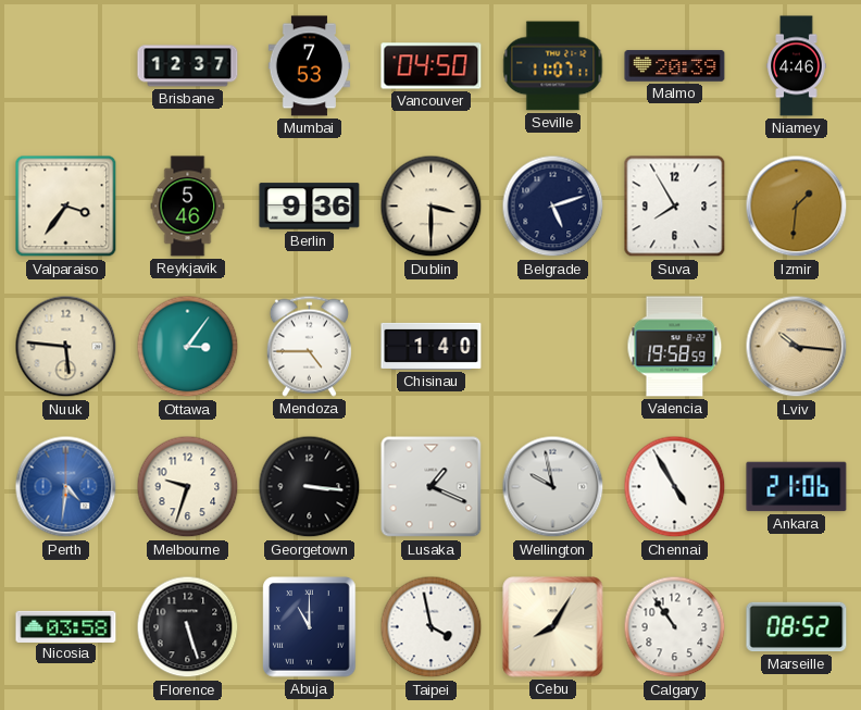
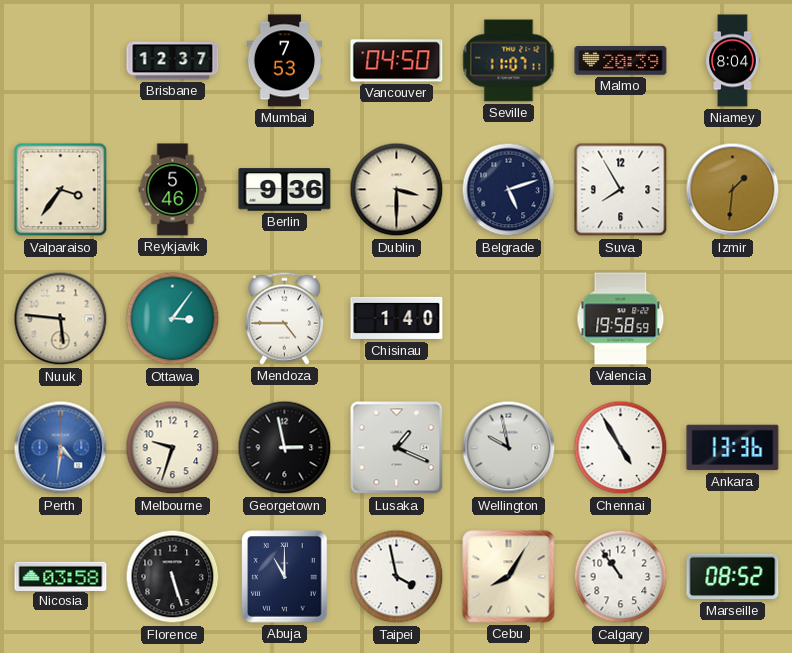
Niamey: 4:46 -> 8:04
Lviv: 10:16 -> none
Georgetown: 3:16 -> 2:58
Ankara: 21:06 -> 13:36
